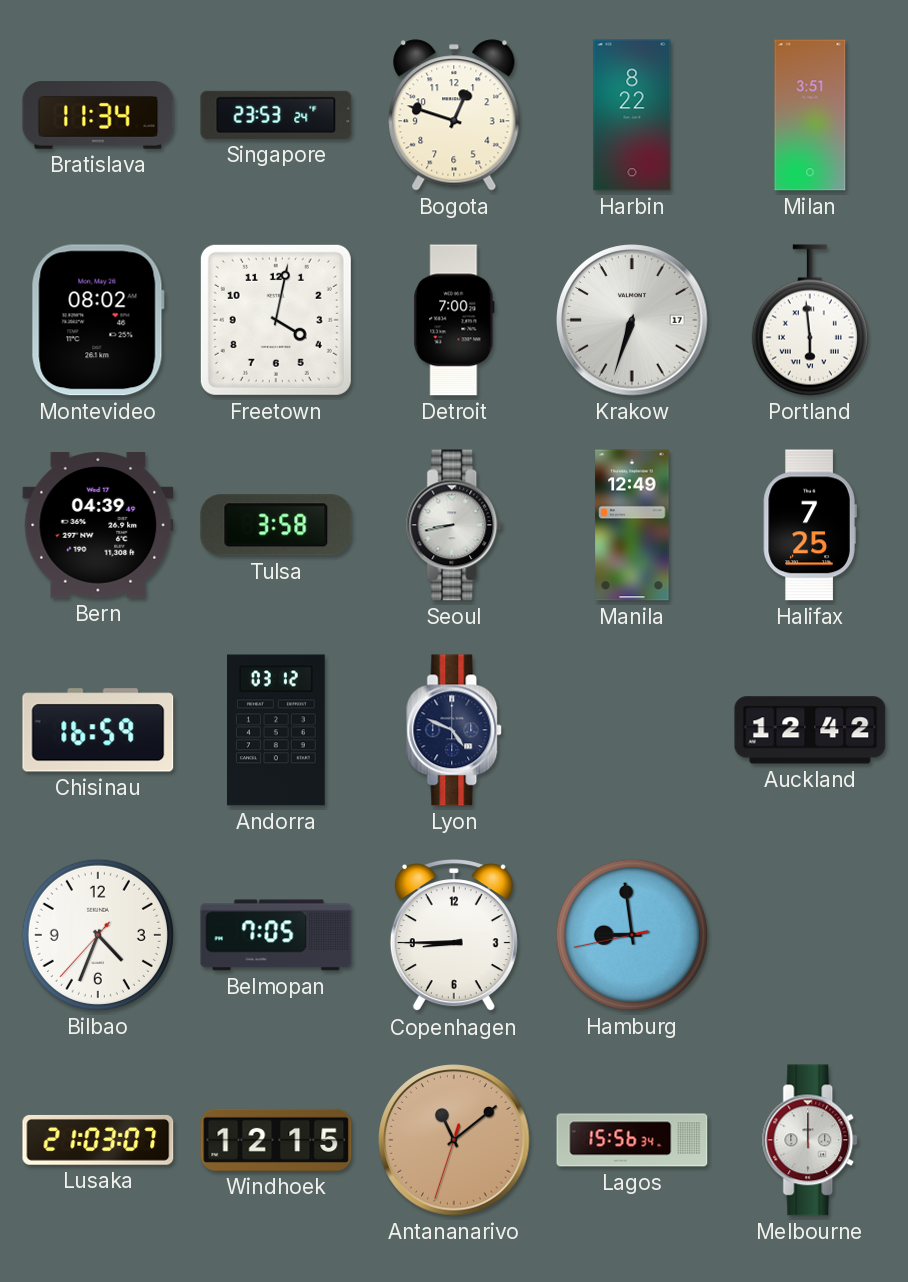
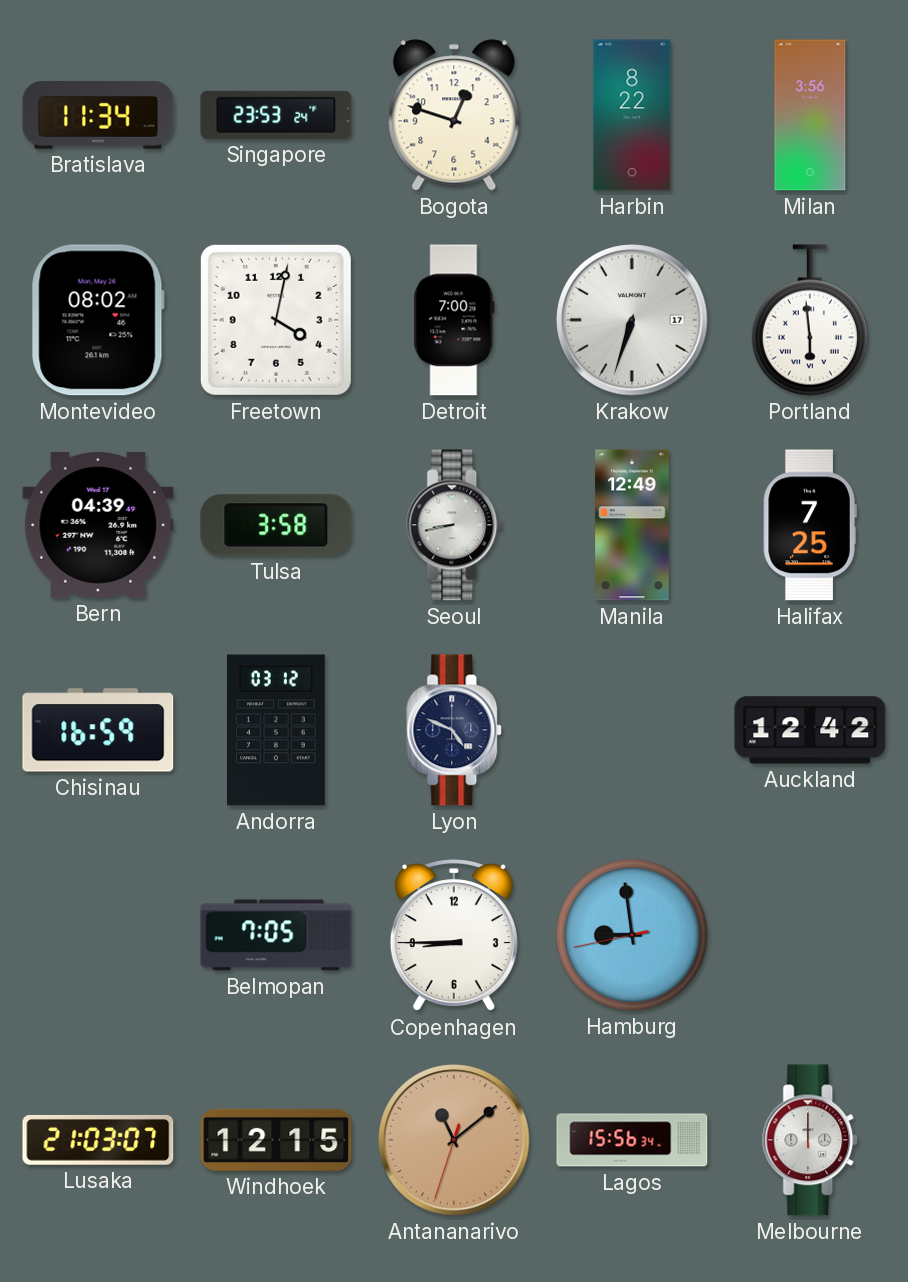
Milan: 3:51 -> 3:56
Bilbao: 4:33 -> none
